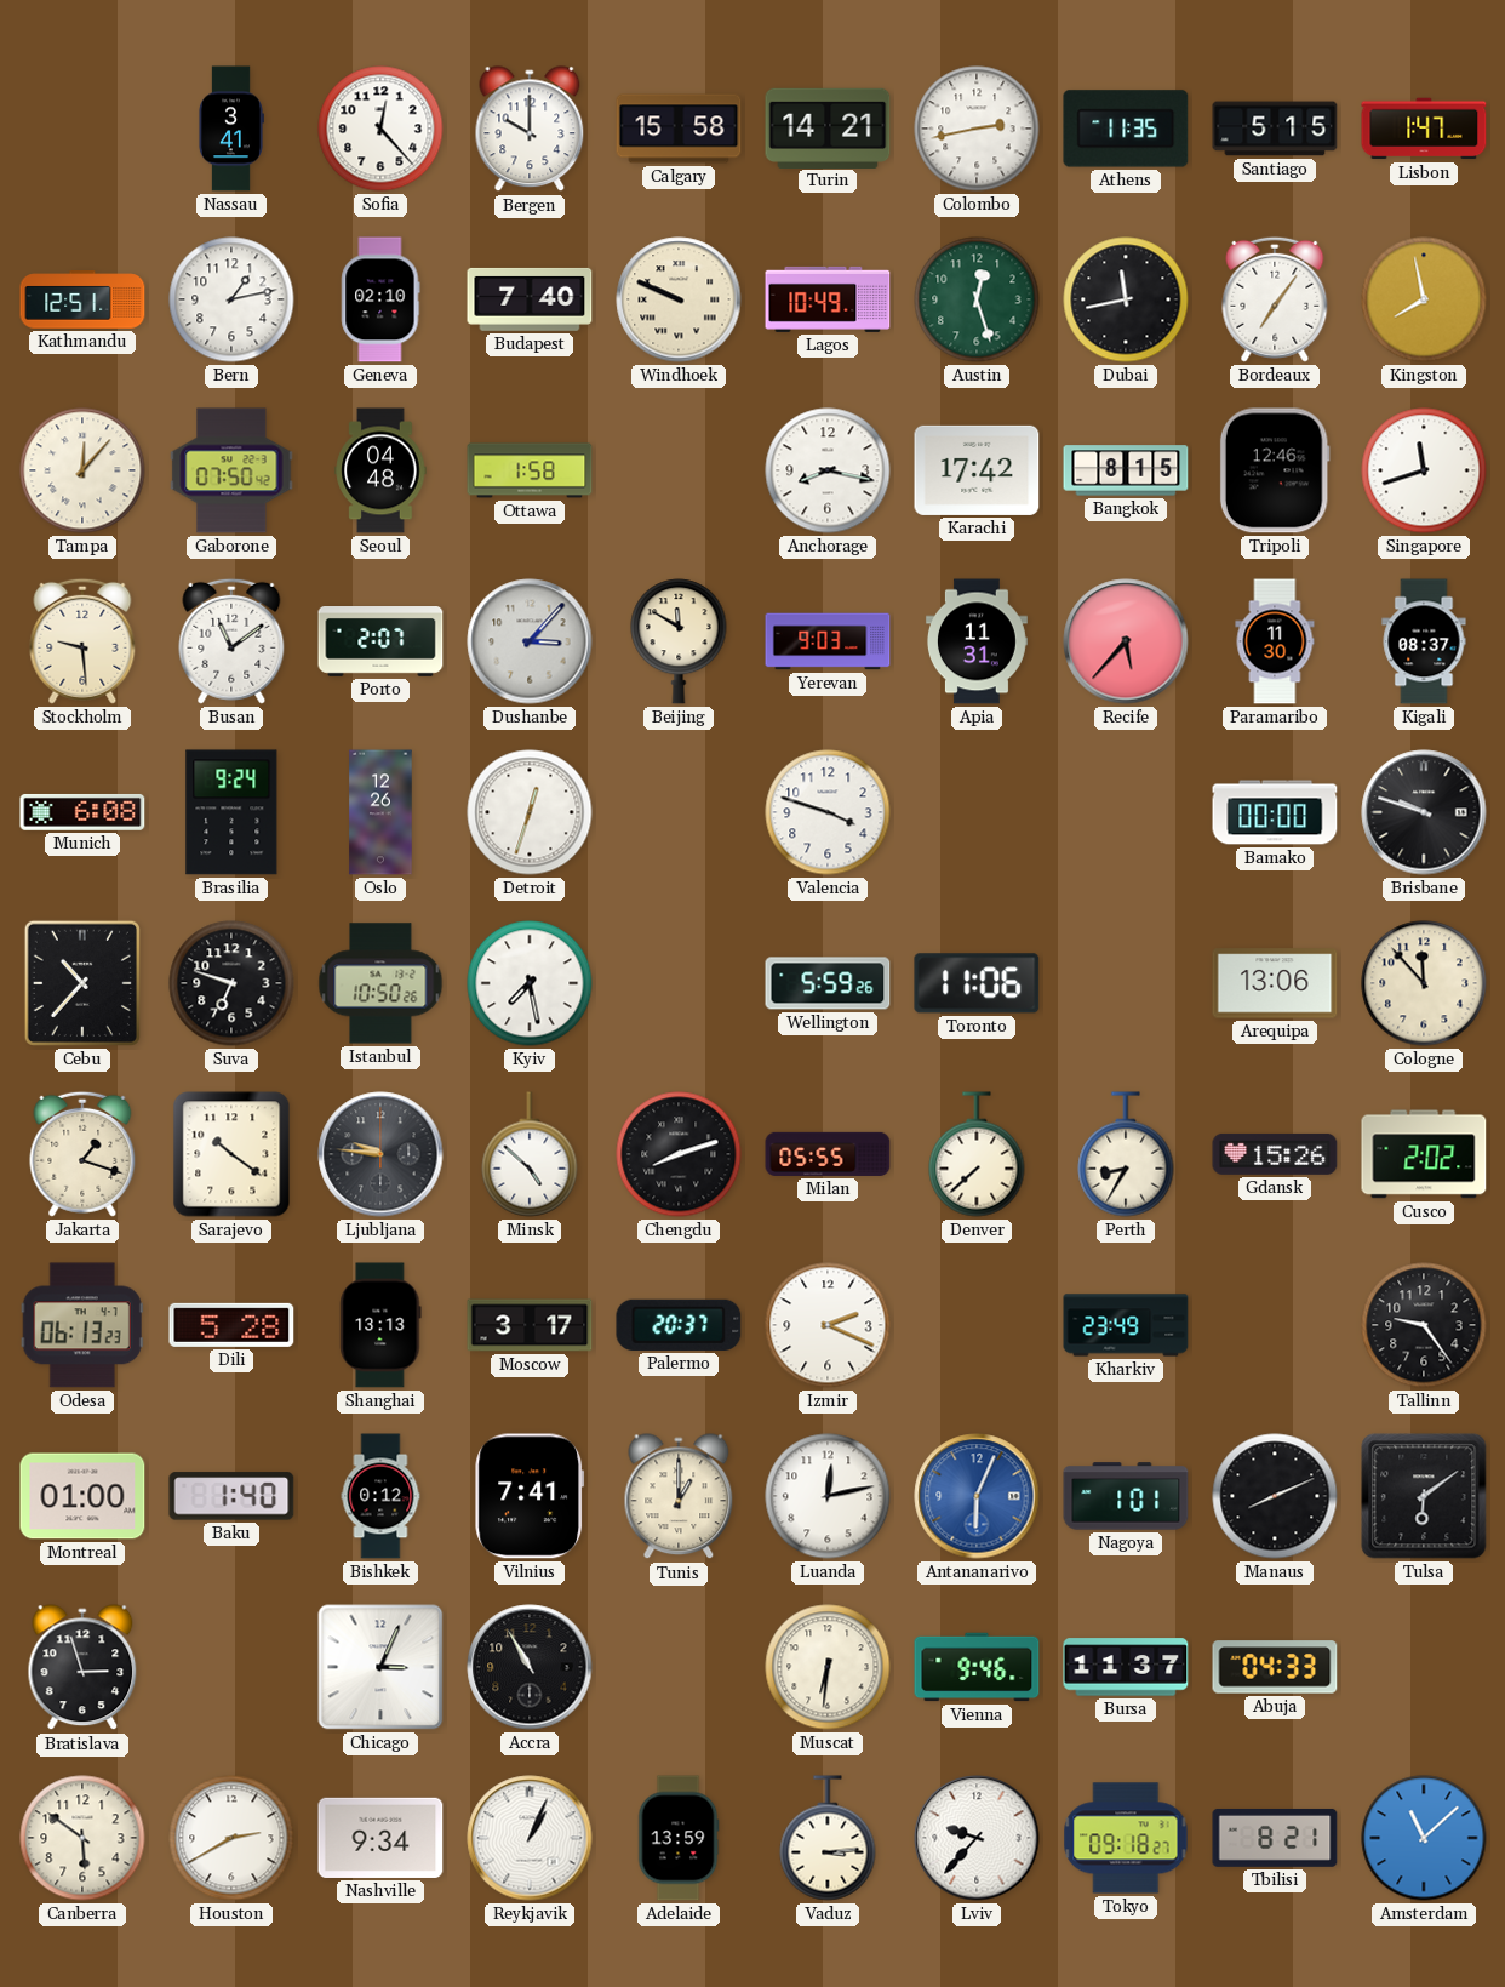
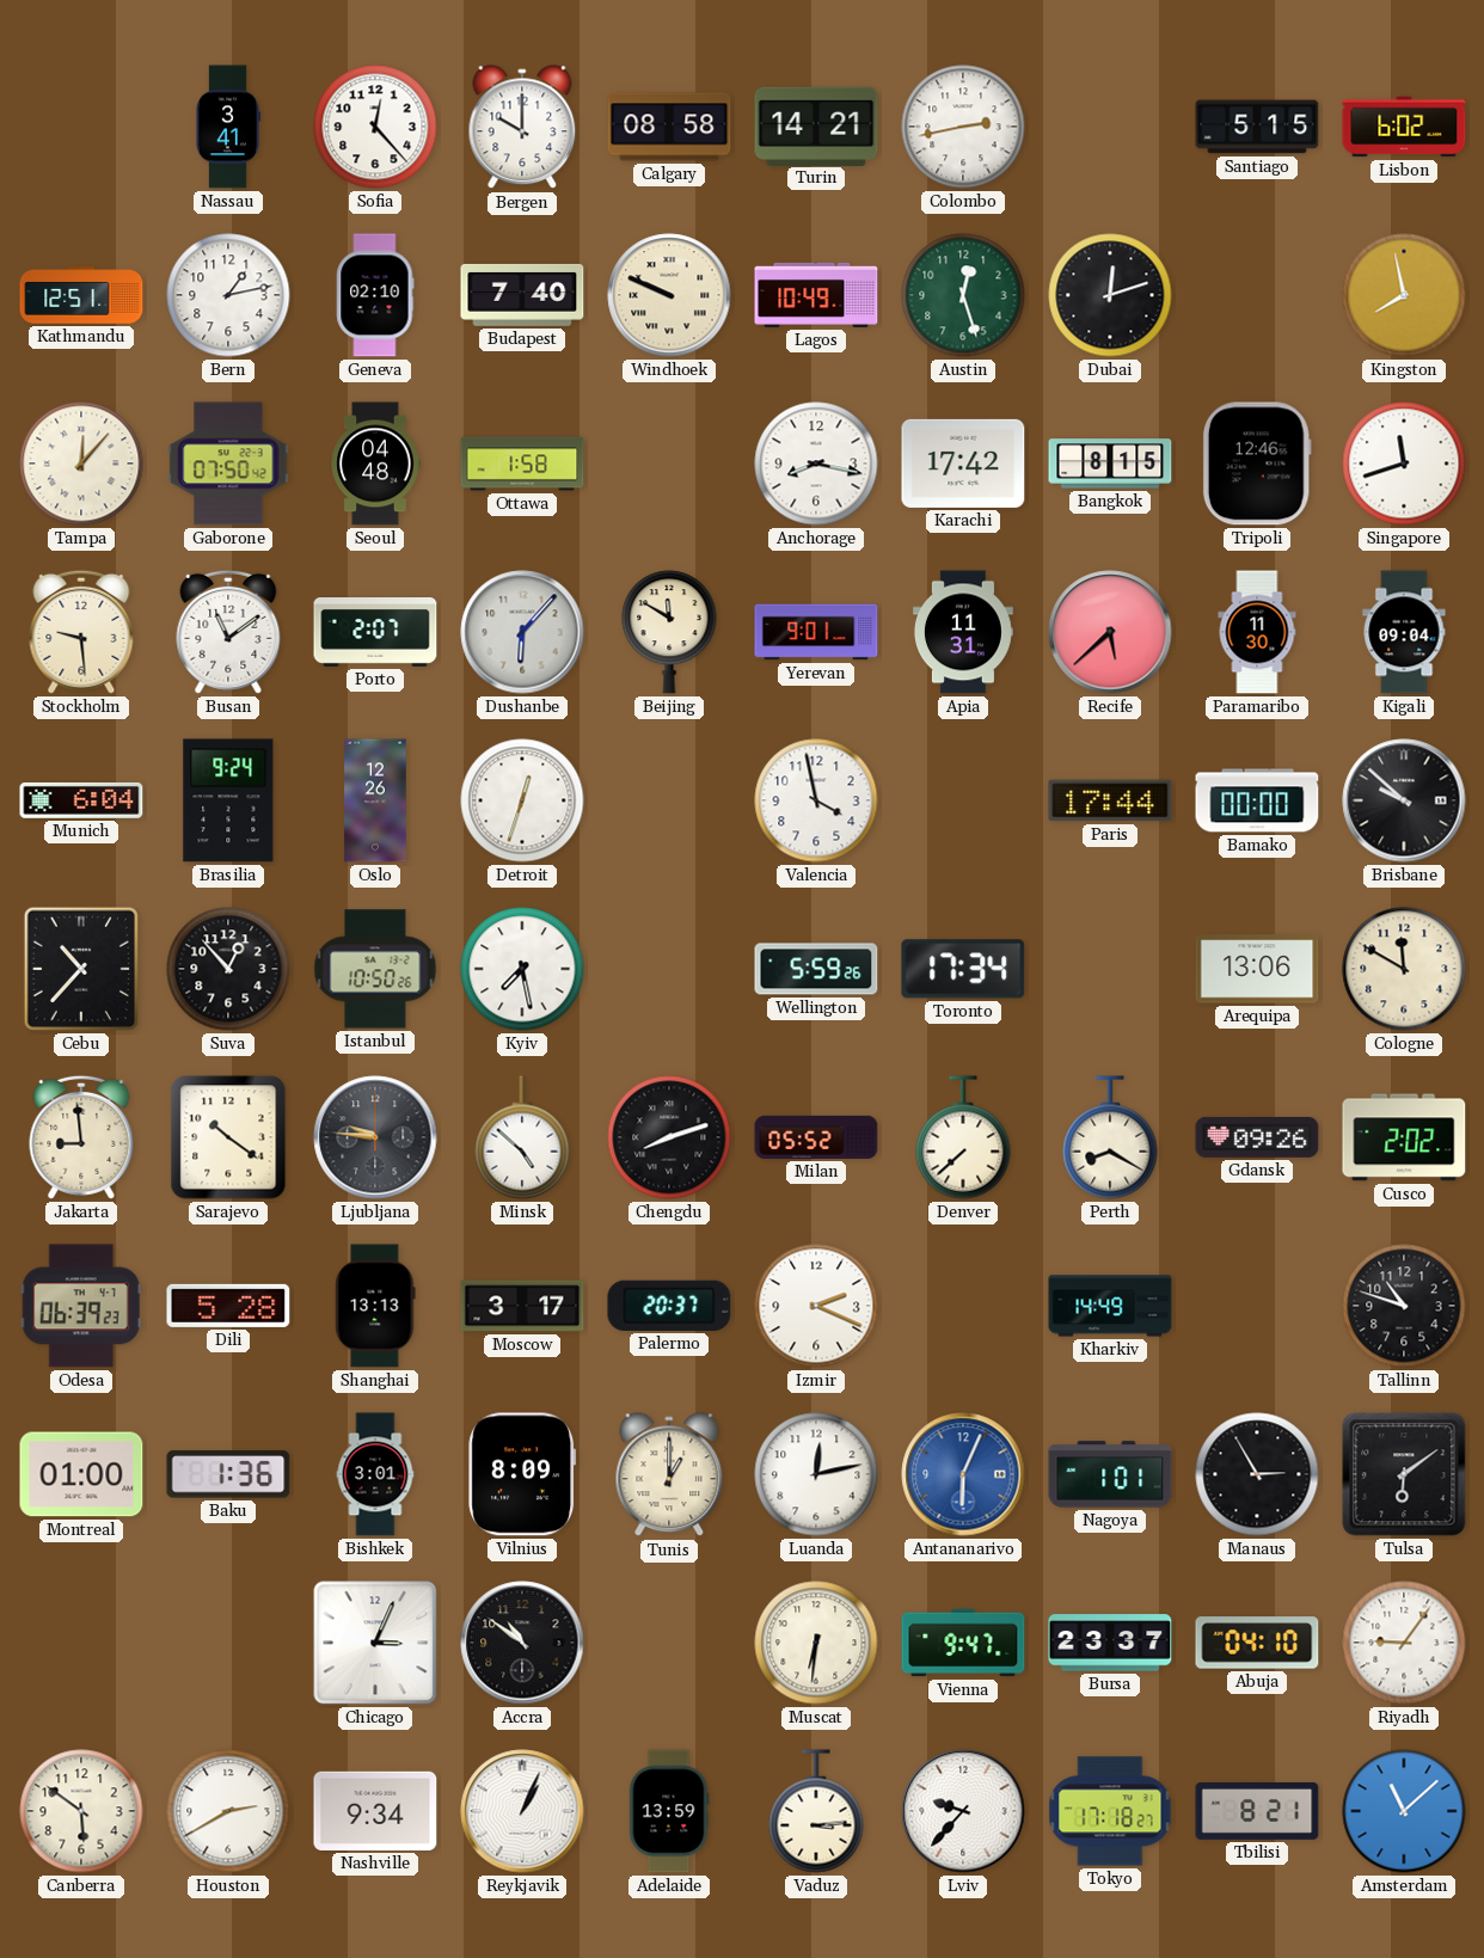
Calgary: 15:58 -> 08:58
Athens: 11:35 -> none
Lisbon: 1:47 -> 6:02
Dubai: 11:43 -> 12:12
Bordeaux: 7:06 -> none
Dushanbe: 3:07 -> 6:07
Yerevan: 9:03 -> 9:01
Recife: 5:37 -> 5:38
Kigali: 08:37 -> 09:04
Munich: 6:08 -> 6:04
Valencia: 3:48 -> 3:58
Paris: none -> 17:44
Brisbane: 9:48 -> 9:52
Suva: 6:48 -> 12:53
Toronto: 11:06 -> 17:34
Cologne: 11:53 -> 11:50
Jakarta: 1:18 -> 8:59
Milan: 05:55 -> 05:52
Perth: 8:35 -> 8:20
Gdansk: 15:26 -> 09:26
Odesa: 06:13 -> 06:39
Kharkiv: 23:49 -> 14:49
Tallinn: 9:24 -> 10:48
Baku: 1:40 -> 1:36
Bishkek: 0:12 -> 3:01
Vilnius: 7:41 -> 8:09
Manaus: 8:11 -> 2:55
Bratislava: 2:57 -> none
Accra: 10:55 -> 10:51
Vienna: 9:46 -> 9:47
Bursa: 11:37 -> 23:37
Abuja: 04:33 -> 04:10
Riyadh: none -> 9:06
Tokyo: 09:18 -> 17:18
